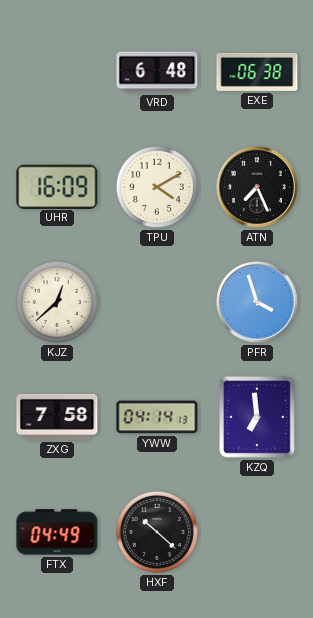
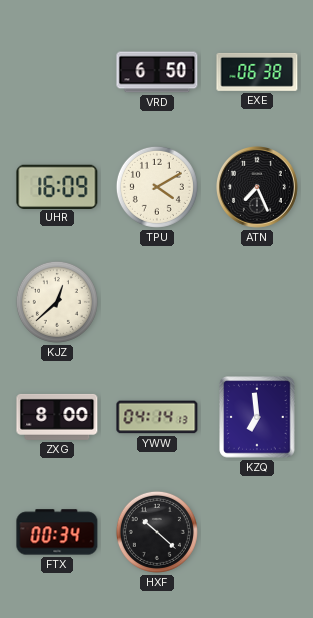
VRD: 6:48 -> 6:50
PFR: 3:57 -> none
ZXG: 7:58 -> 8:00
FTX: 04:49 -> 00:34
